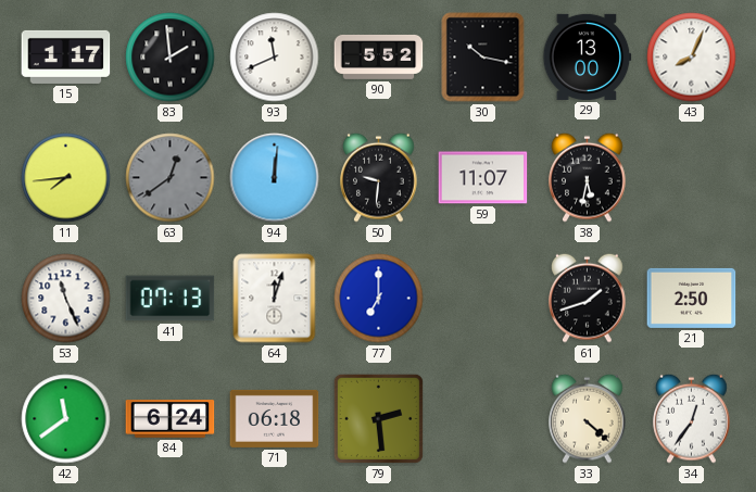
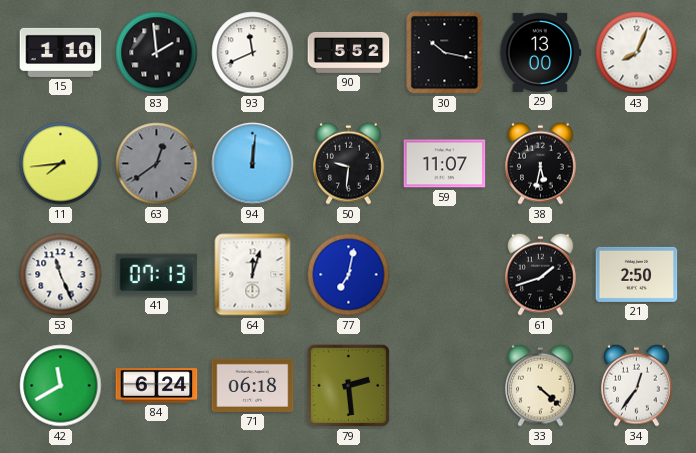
15: 1:17 -> 1:10
77: 7:00 -> 7:02
42: 11:39 -> 11:40
